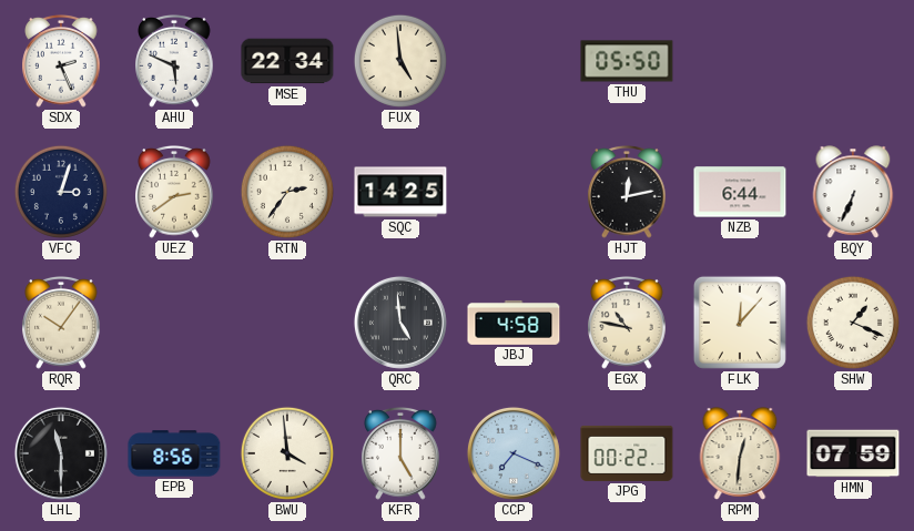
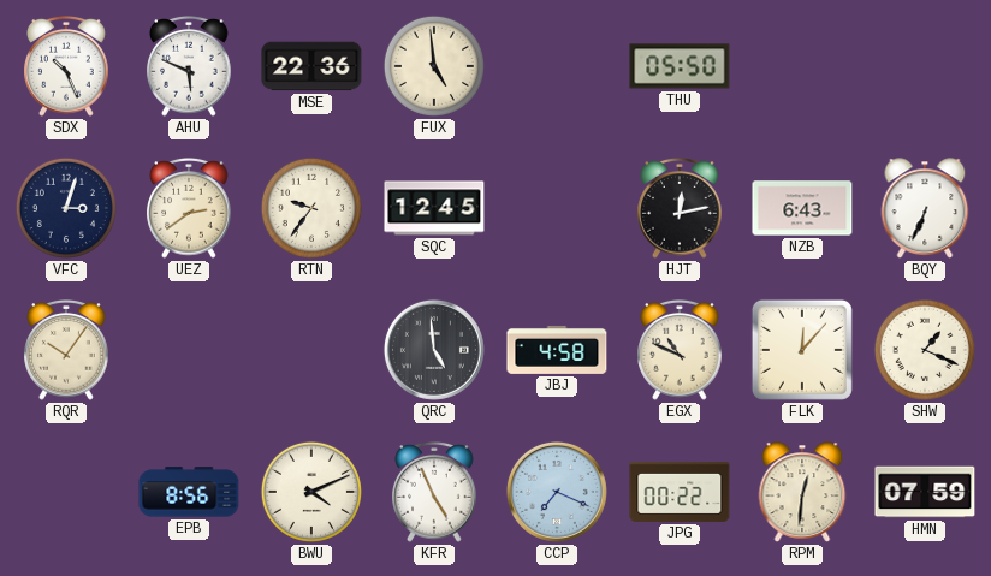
SDX: 2:26 -> 10:26
MSE: 22:34 -> 22:36
RTN: 2:36 -> 9:36
SQC: 14:25 -> 12:45
NZB: 6:44 -> 6:43
EGX: 10:47 -> 10:49
LHL: 11:30 -> none
BWU: 3:59 -> 4:11
KFR: 5:00 -> 4:56
